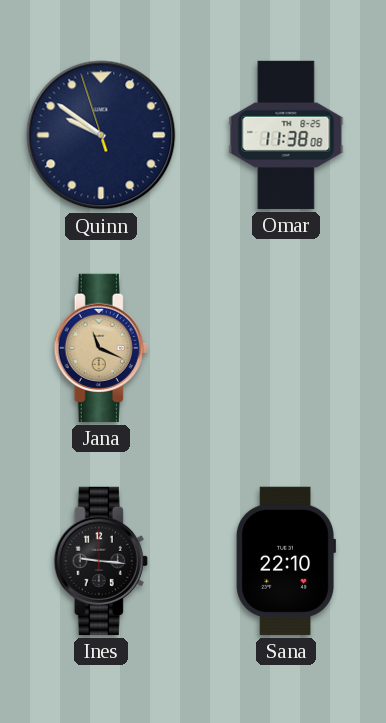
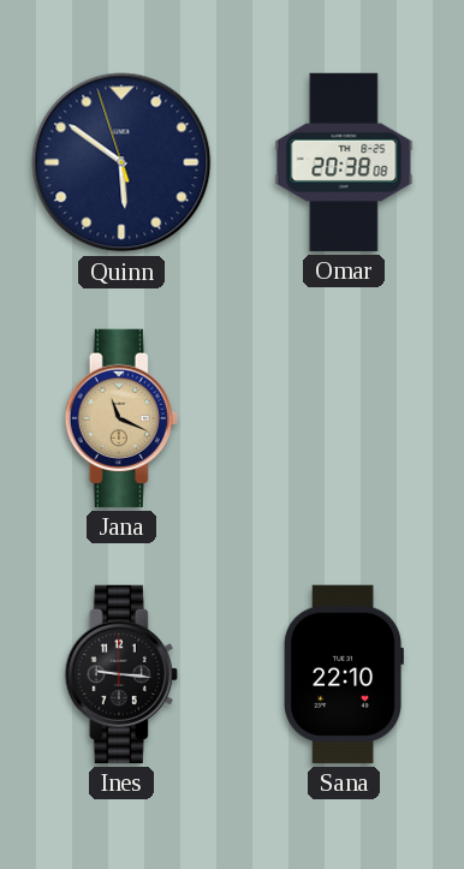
Quinn: 9:50 -> 5:50
Omar: 11:38 -> 20:38
